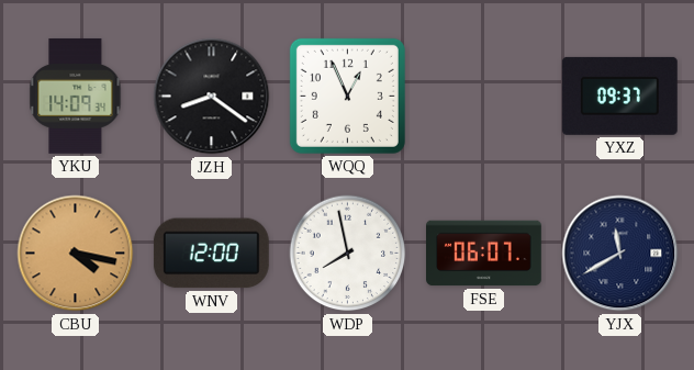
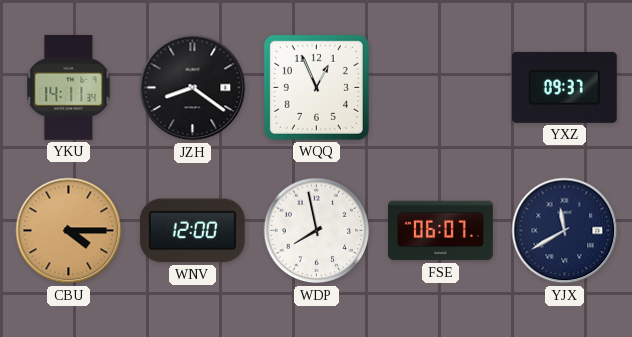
YKU: 14:09 -> 14:11
CBU: 4:17 -> 4:15
